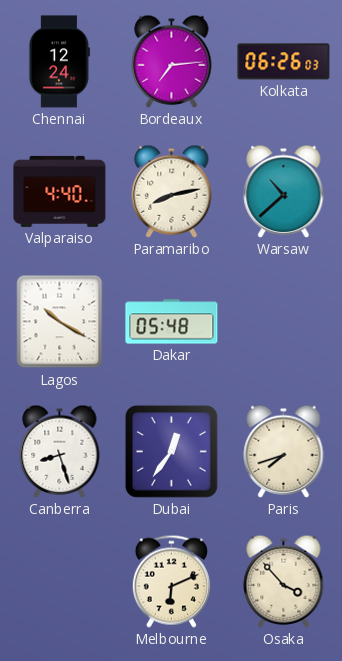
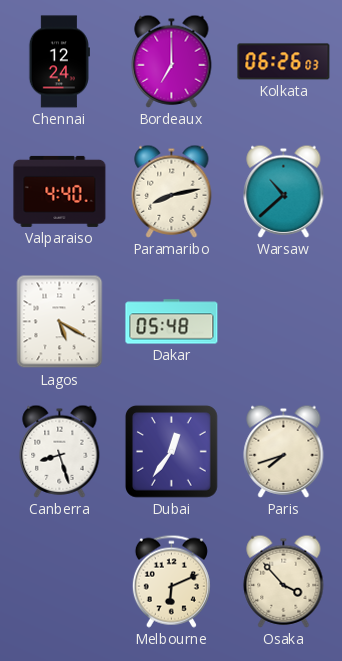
Bordeaux: 7:14 -> 7:00
Lagos: 10:20 -> 5:20
